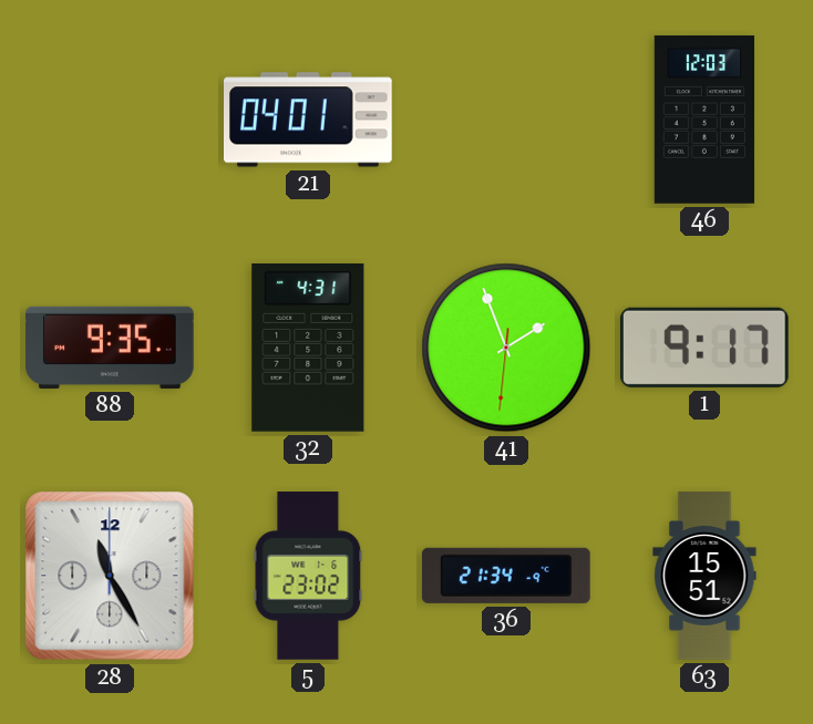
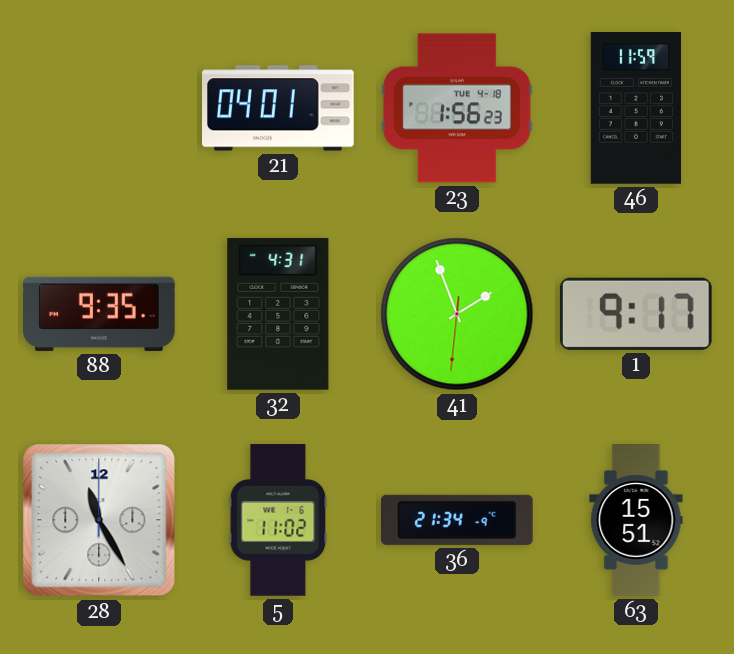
23: none -> 1:56
46: 12:03 -> 11:59
5: 23:02 -> 11:02
